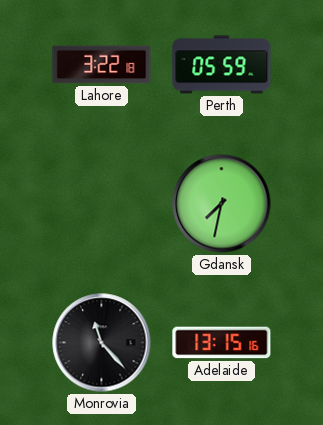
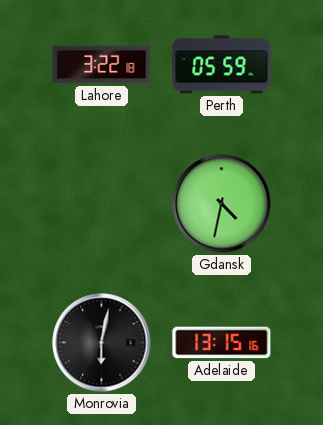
Gdansk: 7:32 -> 4:32
Monrovia: 11:23 -> 6:02
